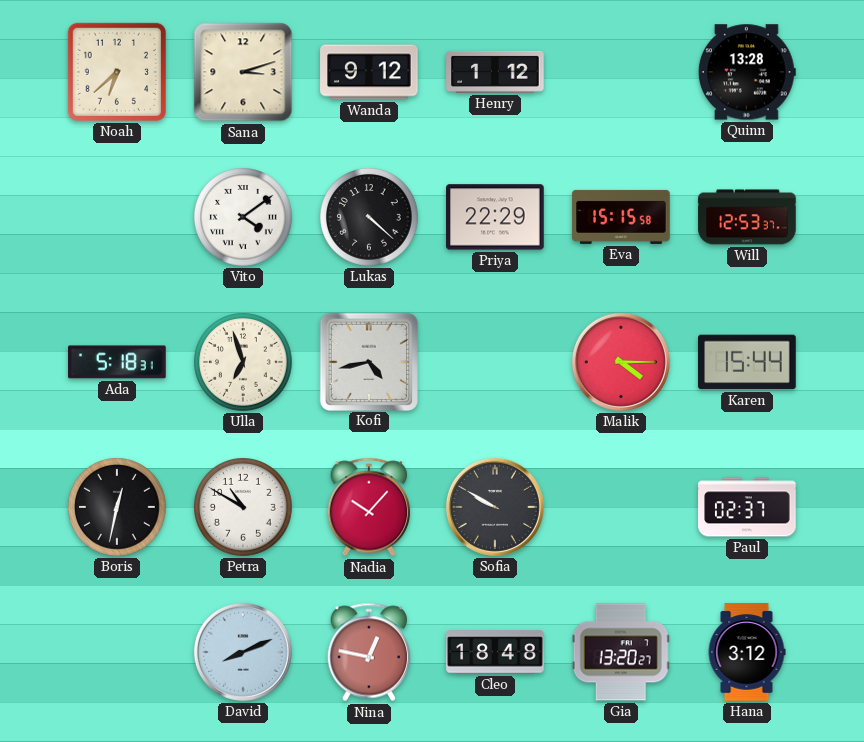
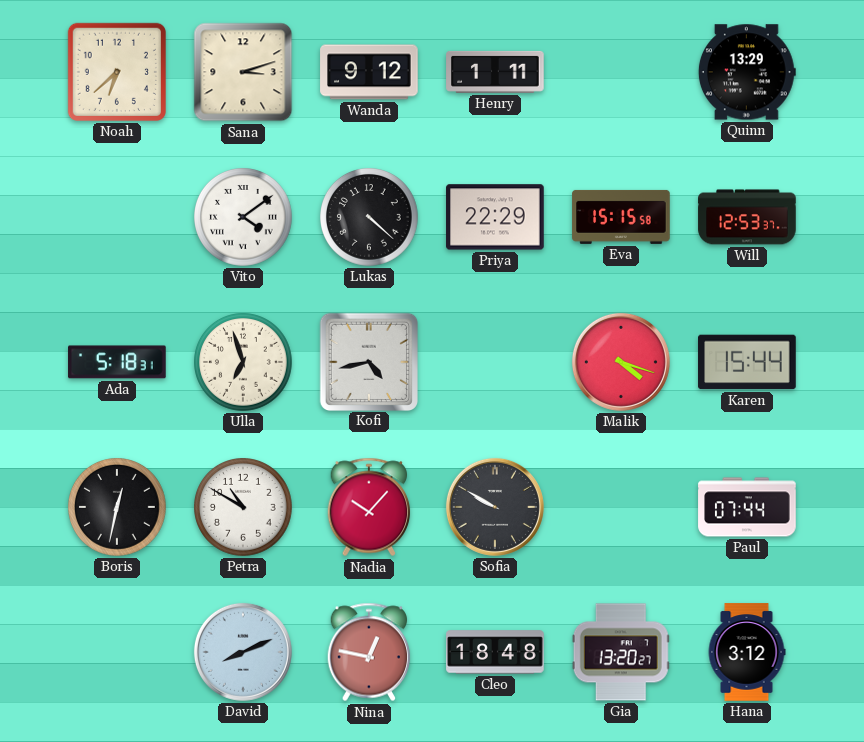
Henry: 1:12 -> 1:11
Quinn: 13:28 -> 13:29
Malik: 4:15 -> 4:18
Paul: 02:37 -> 07:44
